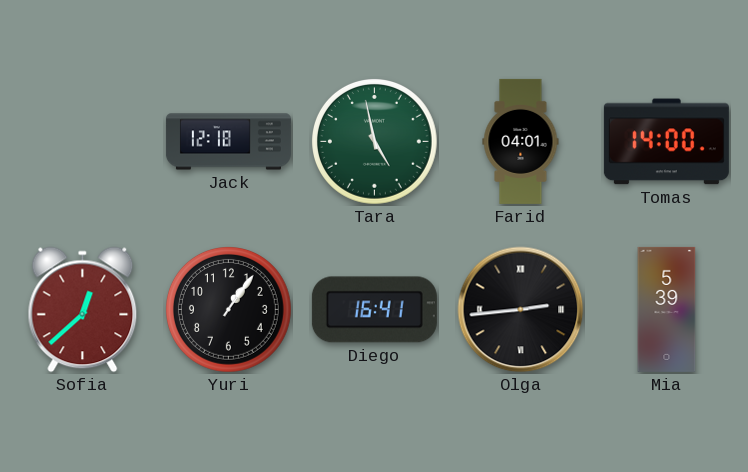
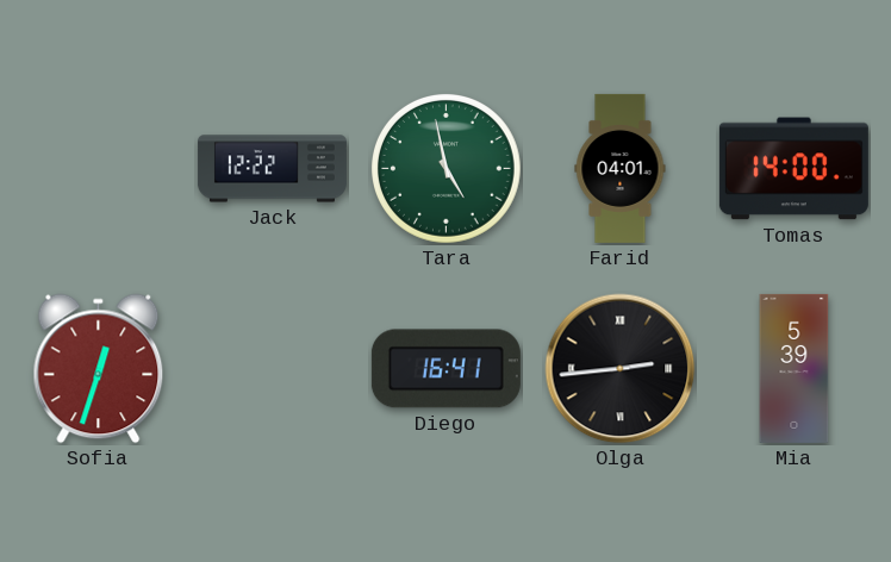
Jack: 12:18 -> 12:22
Sofia: 12:38 -> 12:33
Yuri: 1:06 -> none
